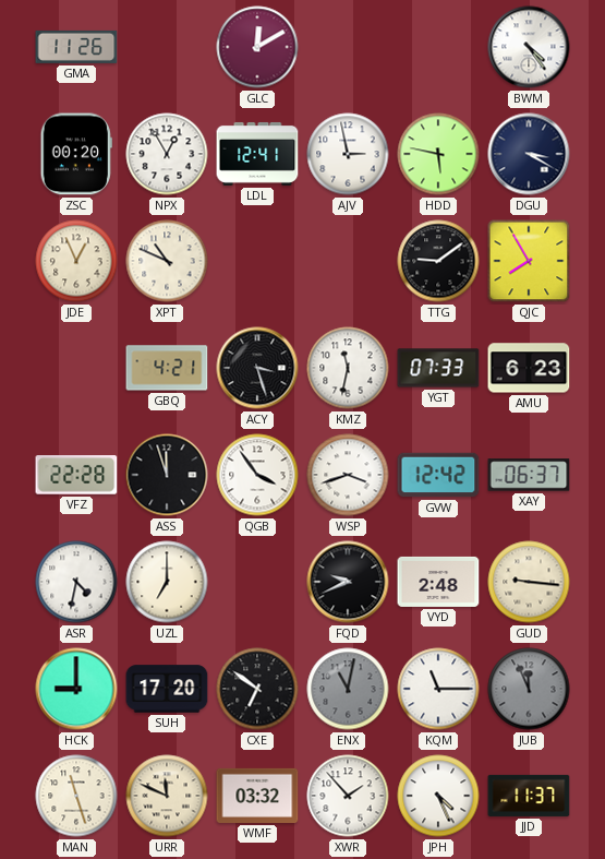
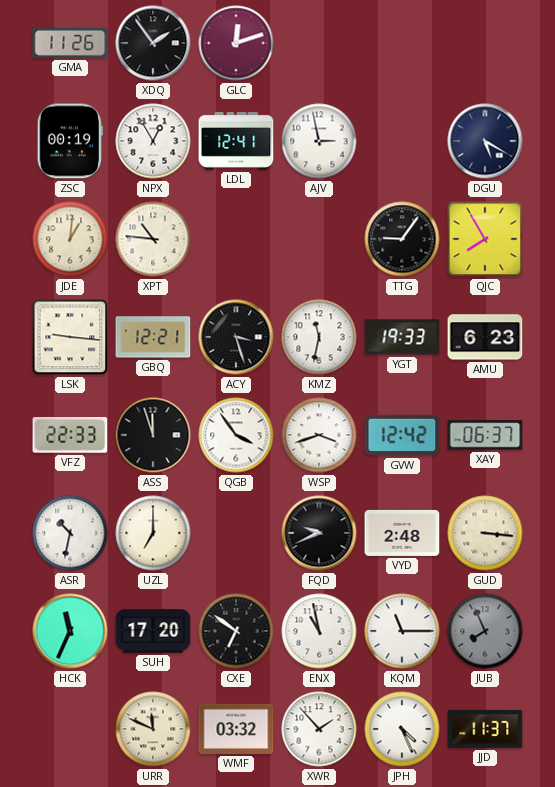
XDQ: none -> 1:54
GLC: 12:10 -> 12:12
BWM: 4:24 -> none
ZSC: 00:20 -> 00:19
HDD: 5:47 -> none
DGU: 3:20 -> 5:20
JDE: 12:56 -> 1:01
XPT: 10:49 -> 10:46
TTG: 9:09 -> 9:06
LSK: none -> 9:16
GBQ: 4:21 -> 12:21
YGT: 07:33 -> 19:33
VFZ: 22:28 -> 22:33
ASR: 4:32 -> 10:32
GUD: 9:16 -> 3:16
HCK: 9:00 -> 11:34
ENX: 11:02 -> 10:58
ENX dial: grey -> white
JUB: 11:56 -> 7:56
MAN: 11:27 -> none
